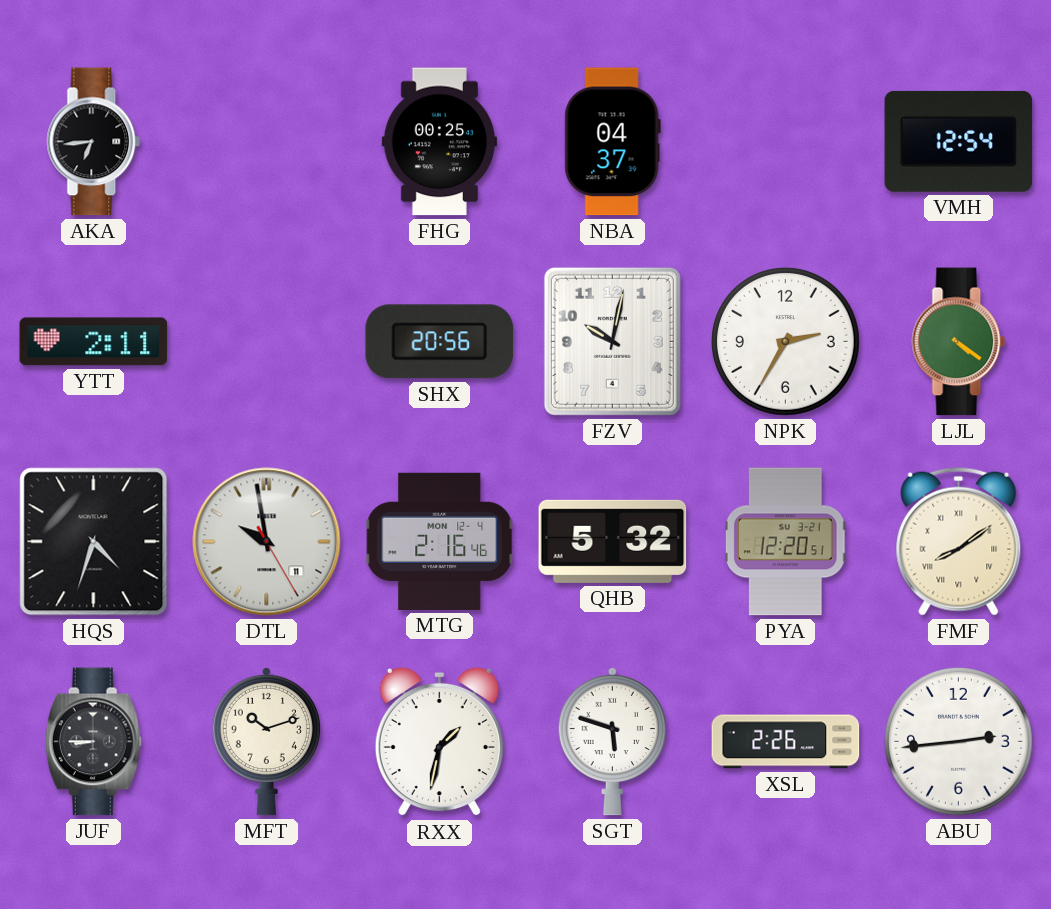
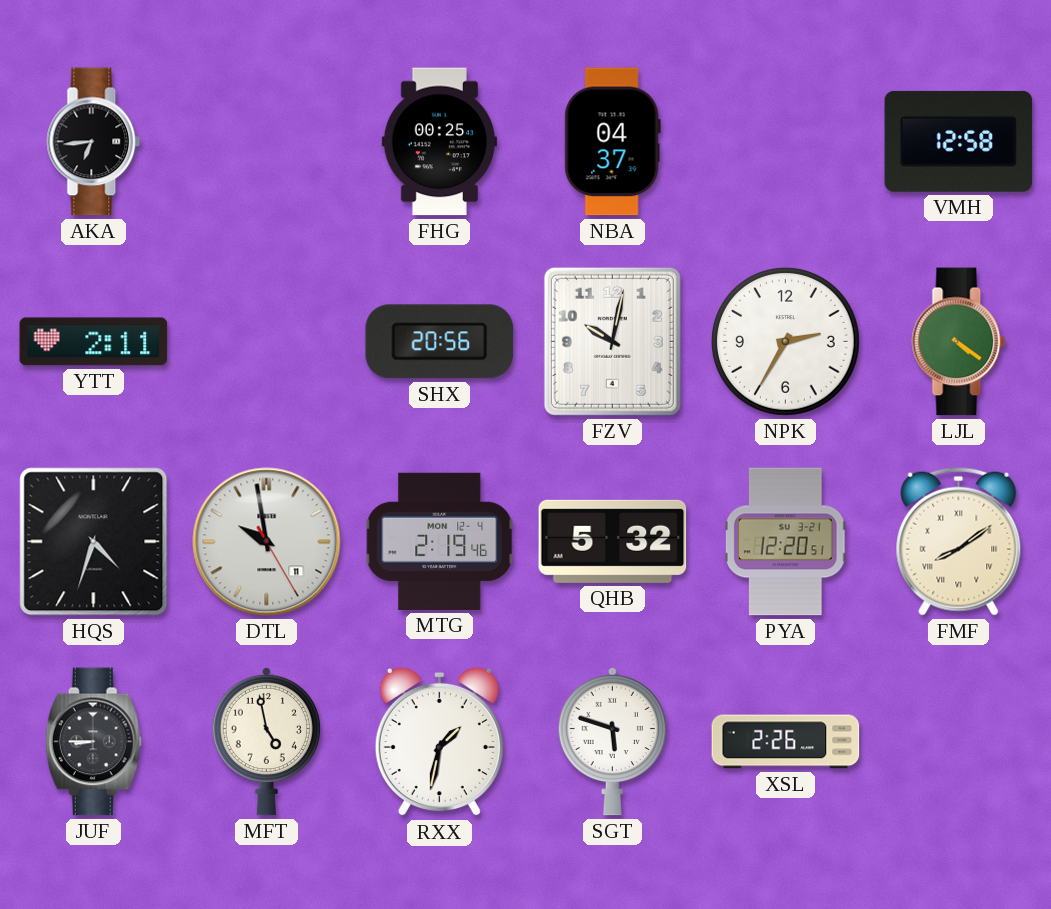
VMH: 12:54 -> 12:58
MTG: 2:16 -> 2:19
MFT: 10:12 -> 4:58
ABU: 2:44 -> none
